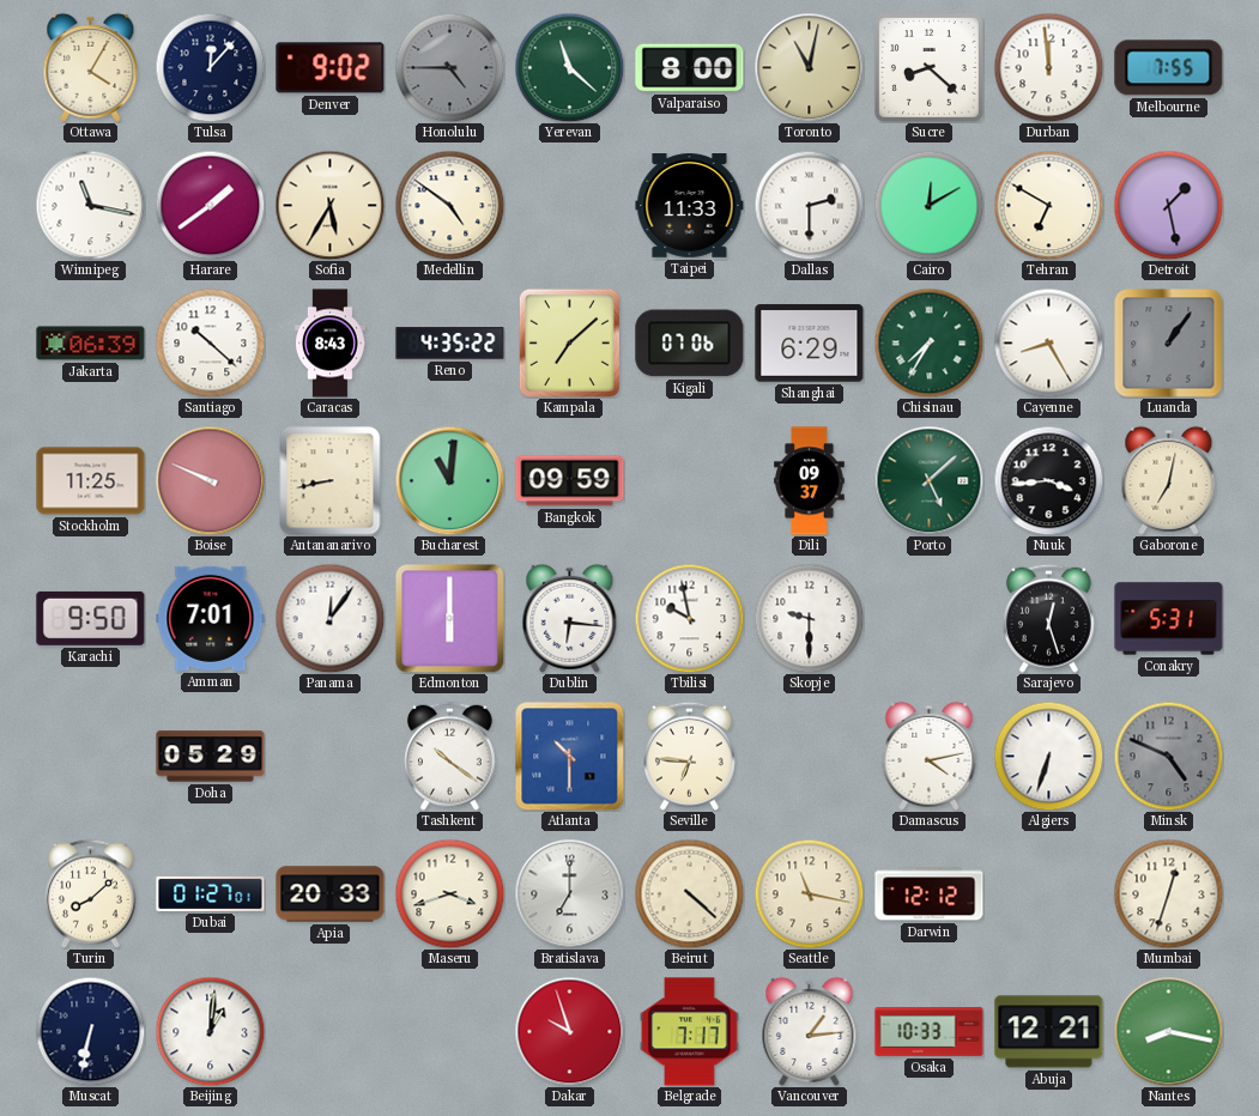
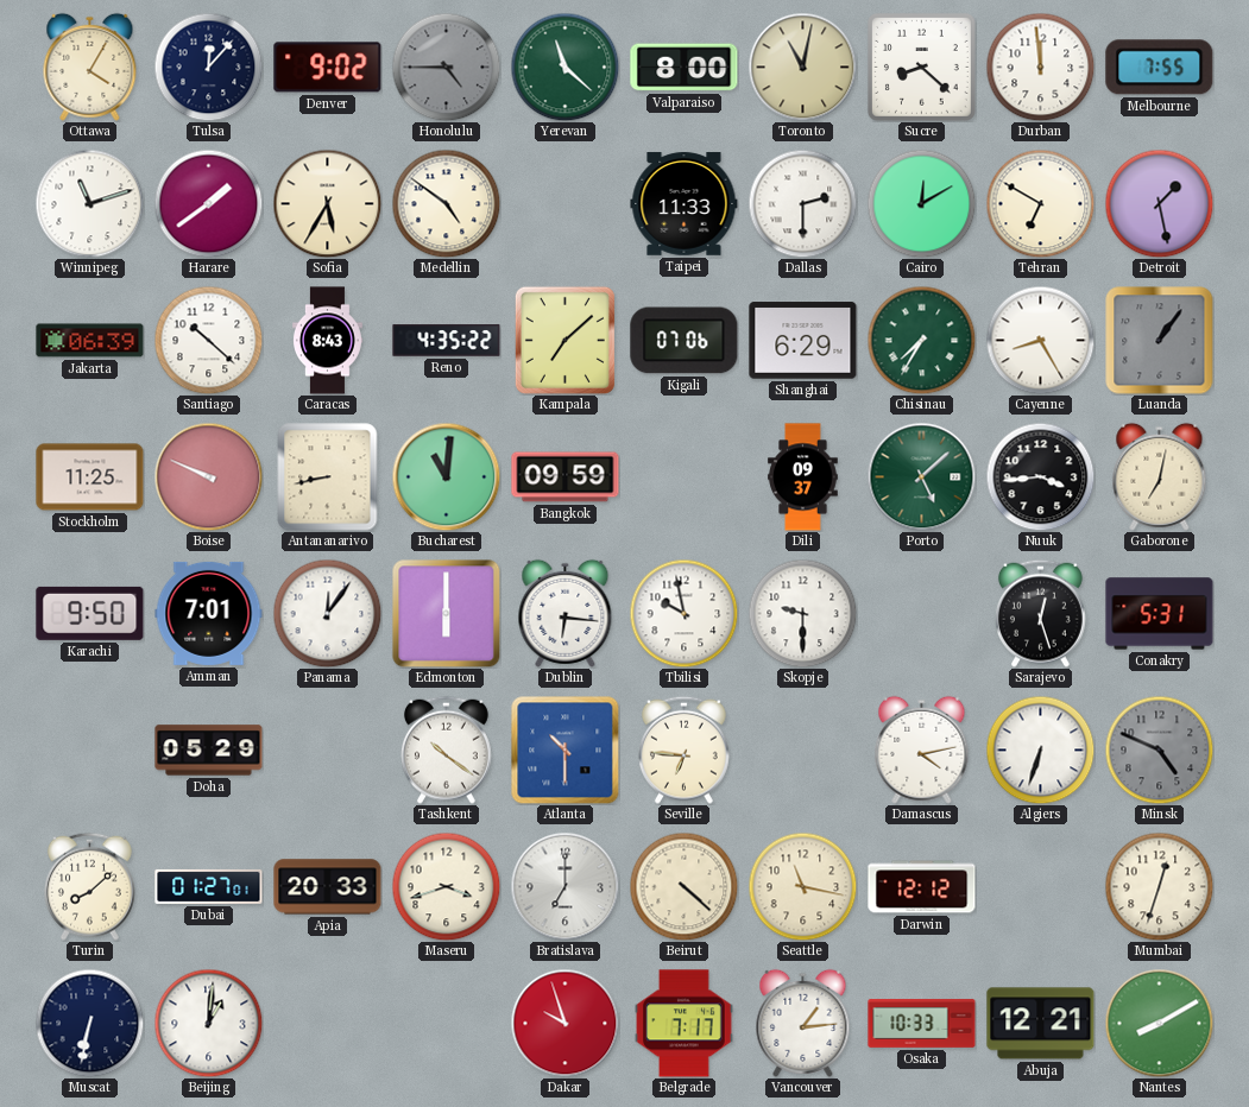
Winnipeg: 11:17 -> 11:12
Nantes: 8:17 -> 8:10
